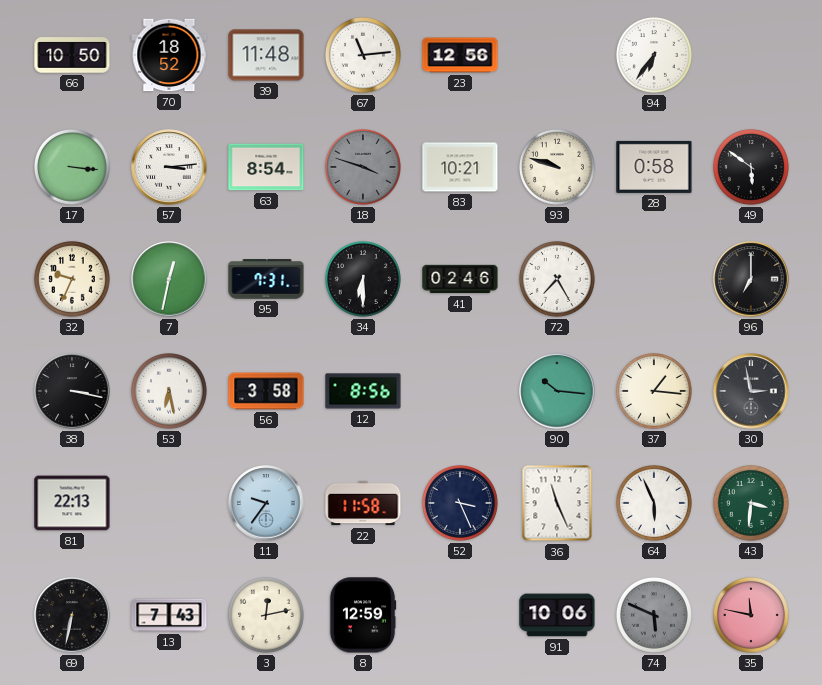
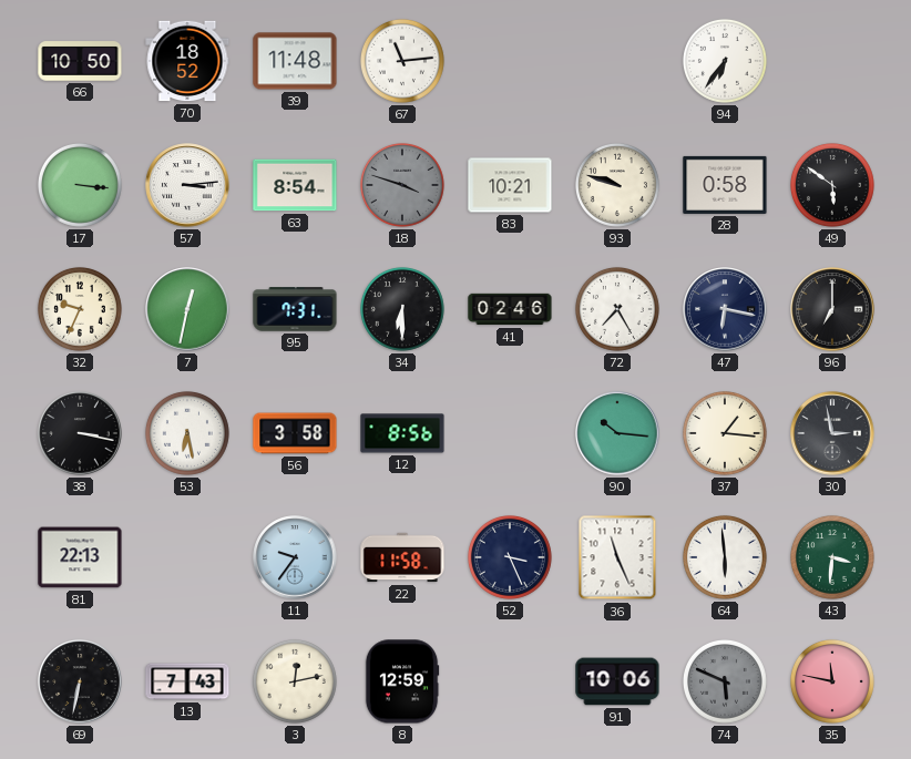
23: 12:56 -> none
47: none -> 6:17
64: 5:56 -> 5:59
